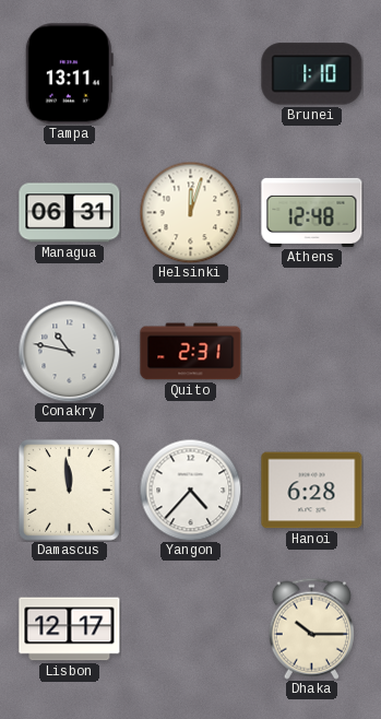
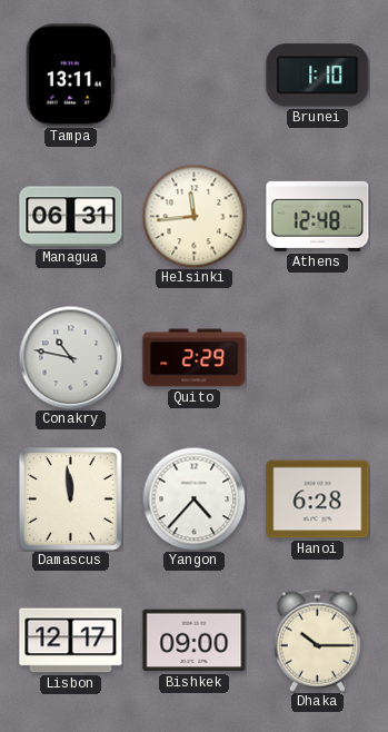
Helsinki: 12:03 -> 11:44
Quito: 2:31 -> 2:29
Bishkek: none -> 09:00
